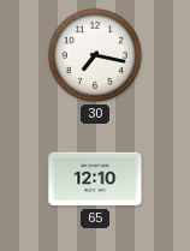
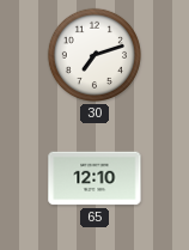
30: 7:17 -> 7:12
